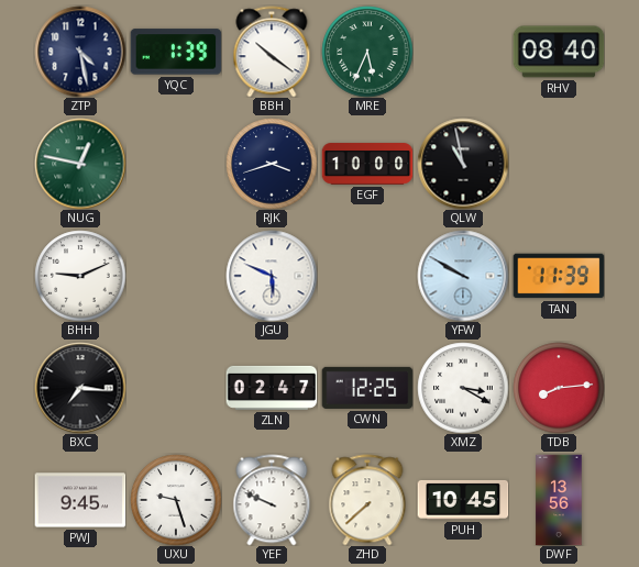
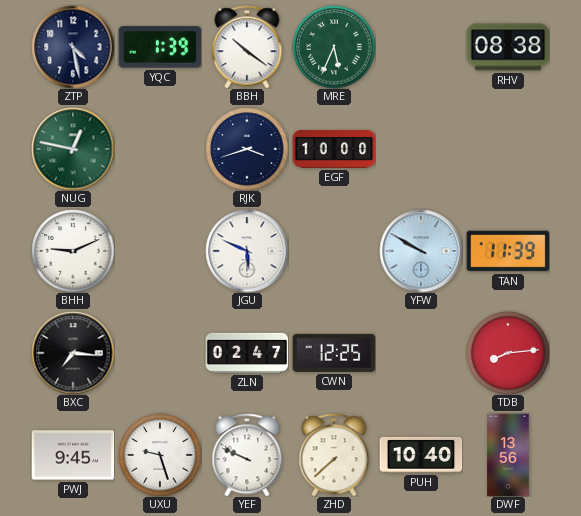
RHV: 08:40 -> 08:38
QLW: 10:58 -> none
XMZ: 3:20 -> none
PUH: 10:45 -> 10:40
